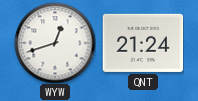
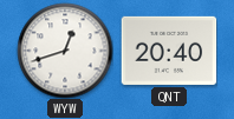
QNT: 21:24 -> 20:40
